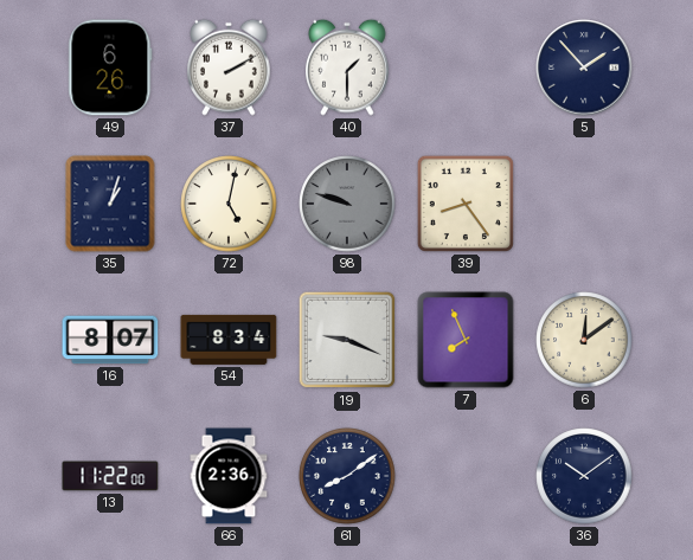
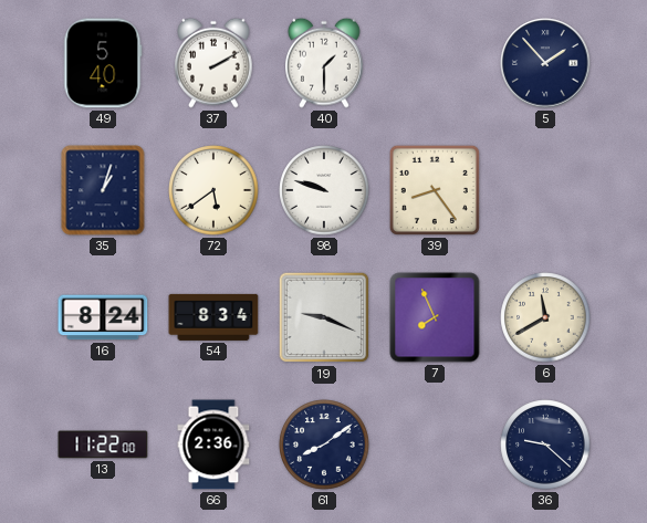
49: 6:26 -> 5:40
72: 5:02 -> 5:39
98 dial: grey -> white
16: 8:07 -> 8:24
6: 12:09 -> 11:40
36: 10:09 -> 9:22
